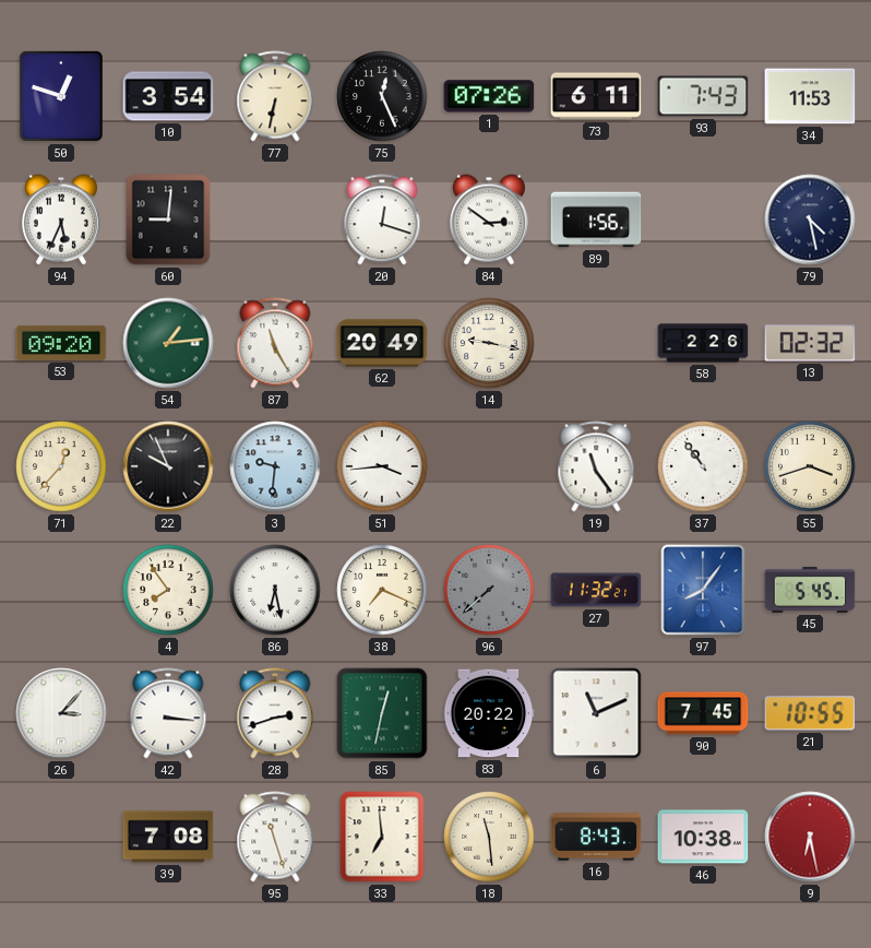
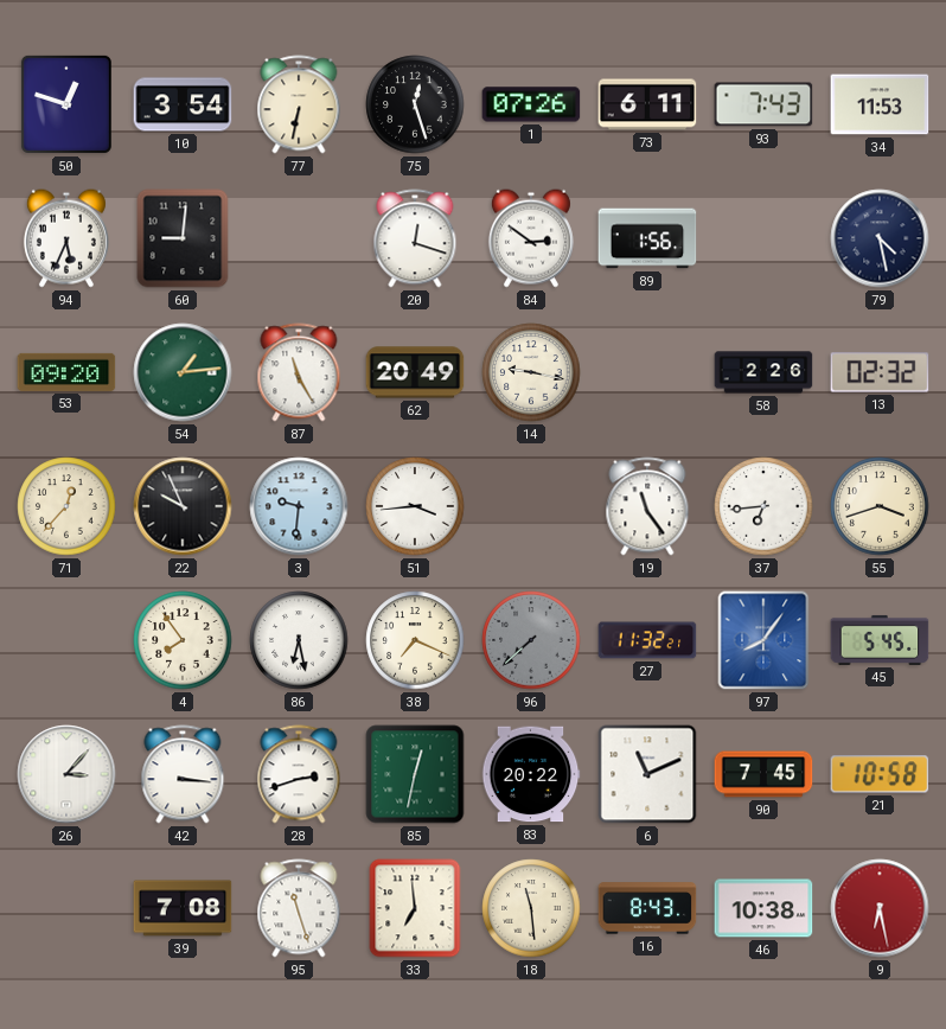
75: 12:26 -> 12:27
37: 10:54 -> 6:44
21: 10:55 -> 10:58
